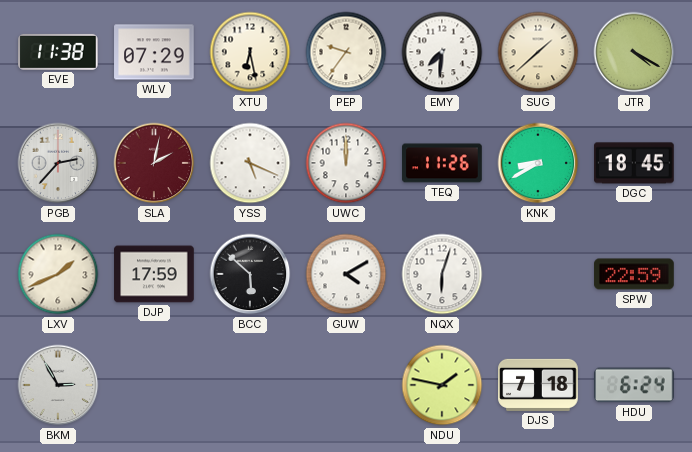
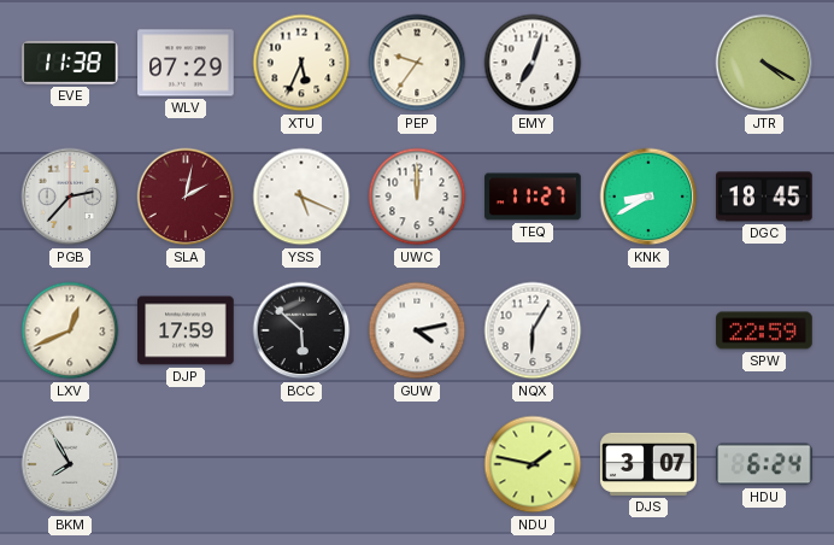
XTU: 6:28 -> 5:34
EMY: 7:31 -> 7:03
SUG: 1:38 -> none
TEQ: 11:26 -> 11:27
LXV: 1:41 -> 12:41
GUW: 4:10 -> 4:13
NQX: 6:03 -> 6:05
BKM: 2:55 -> 7:55
DJS: 7:18 -> 3:07
